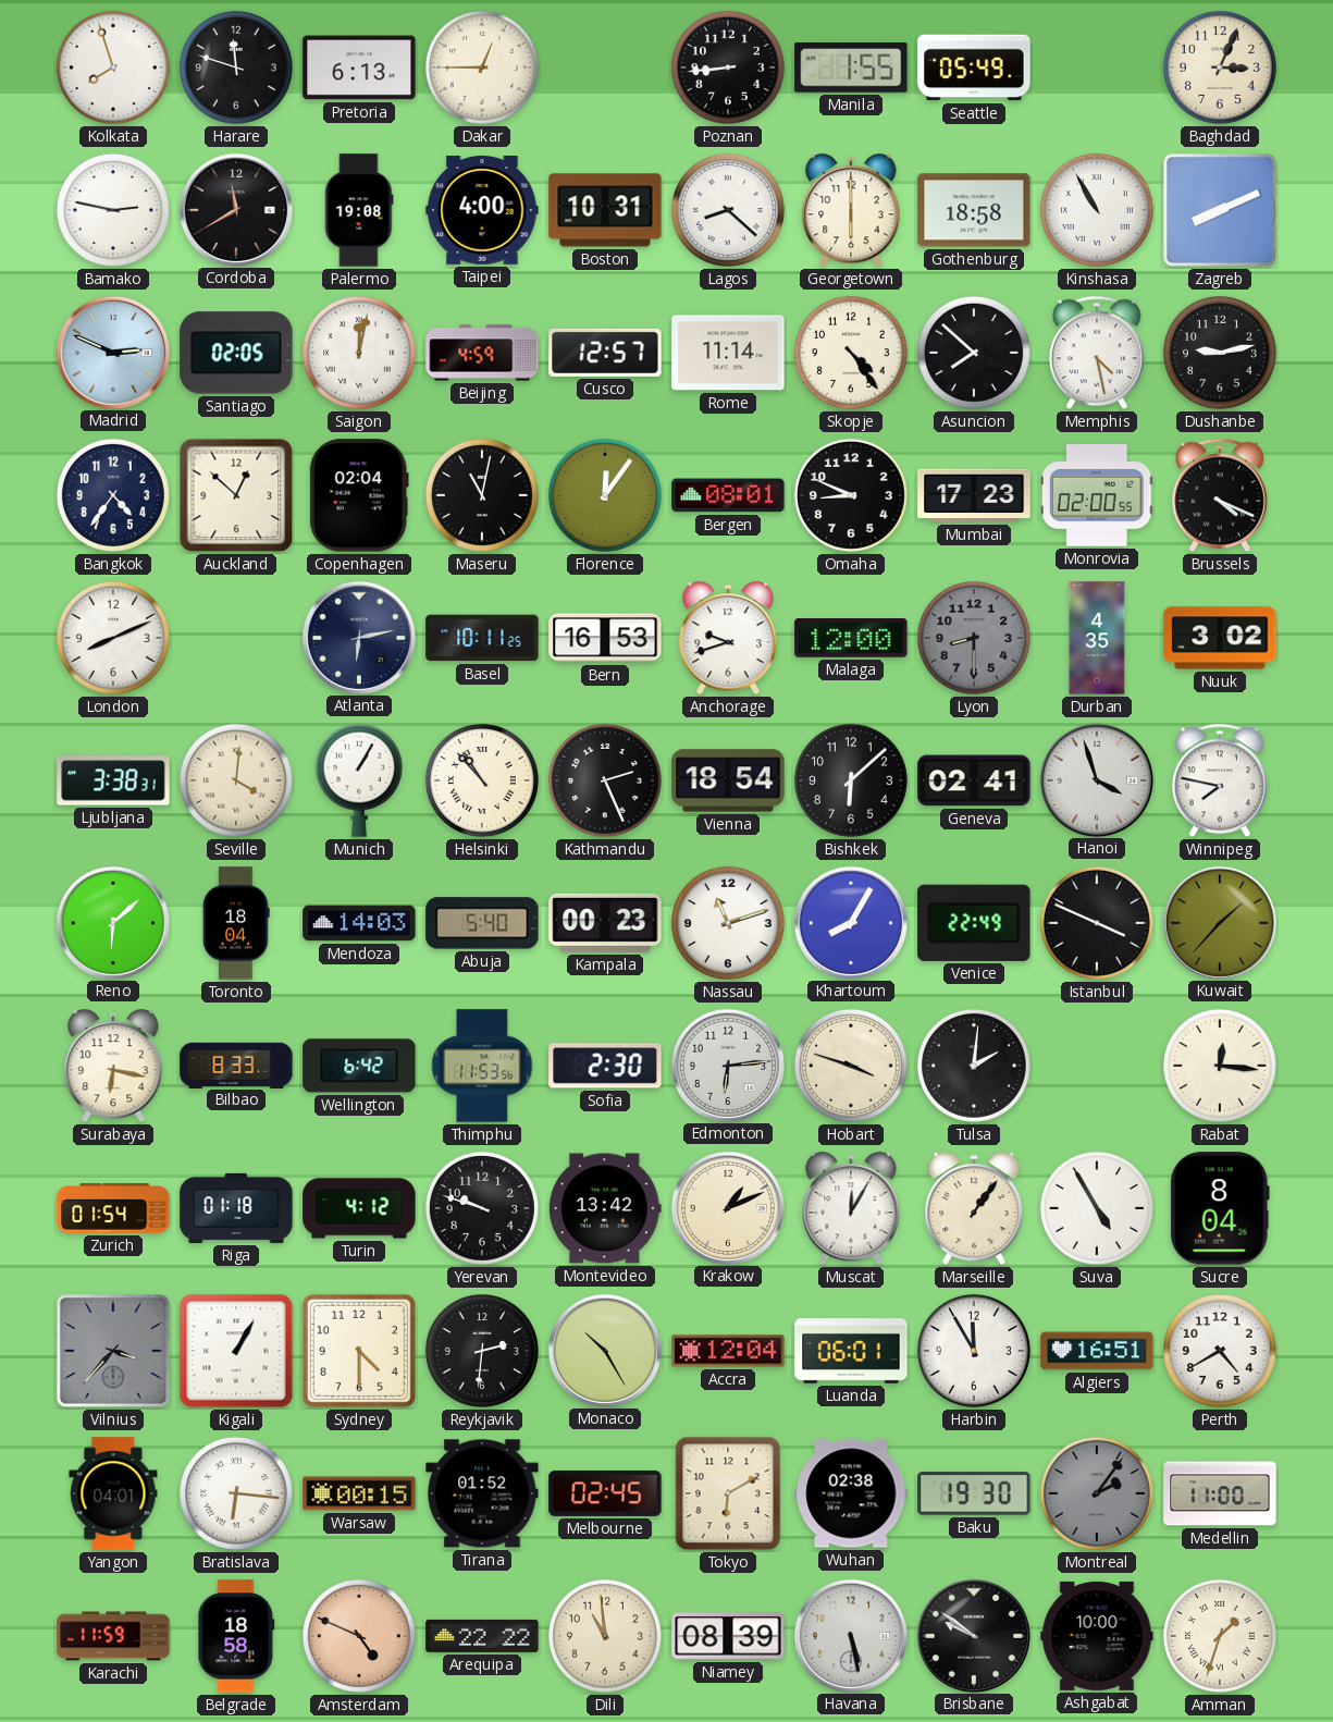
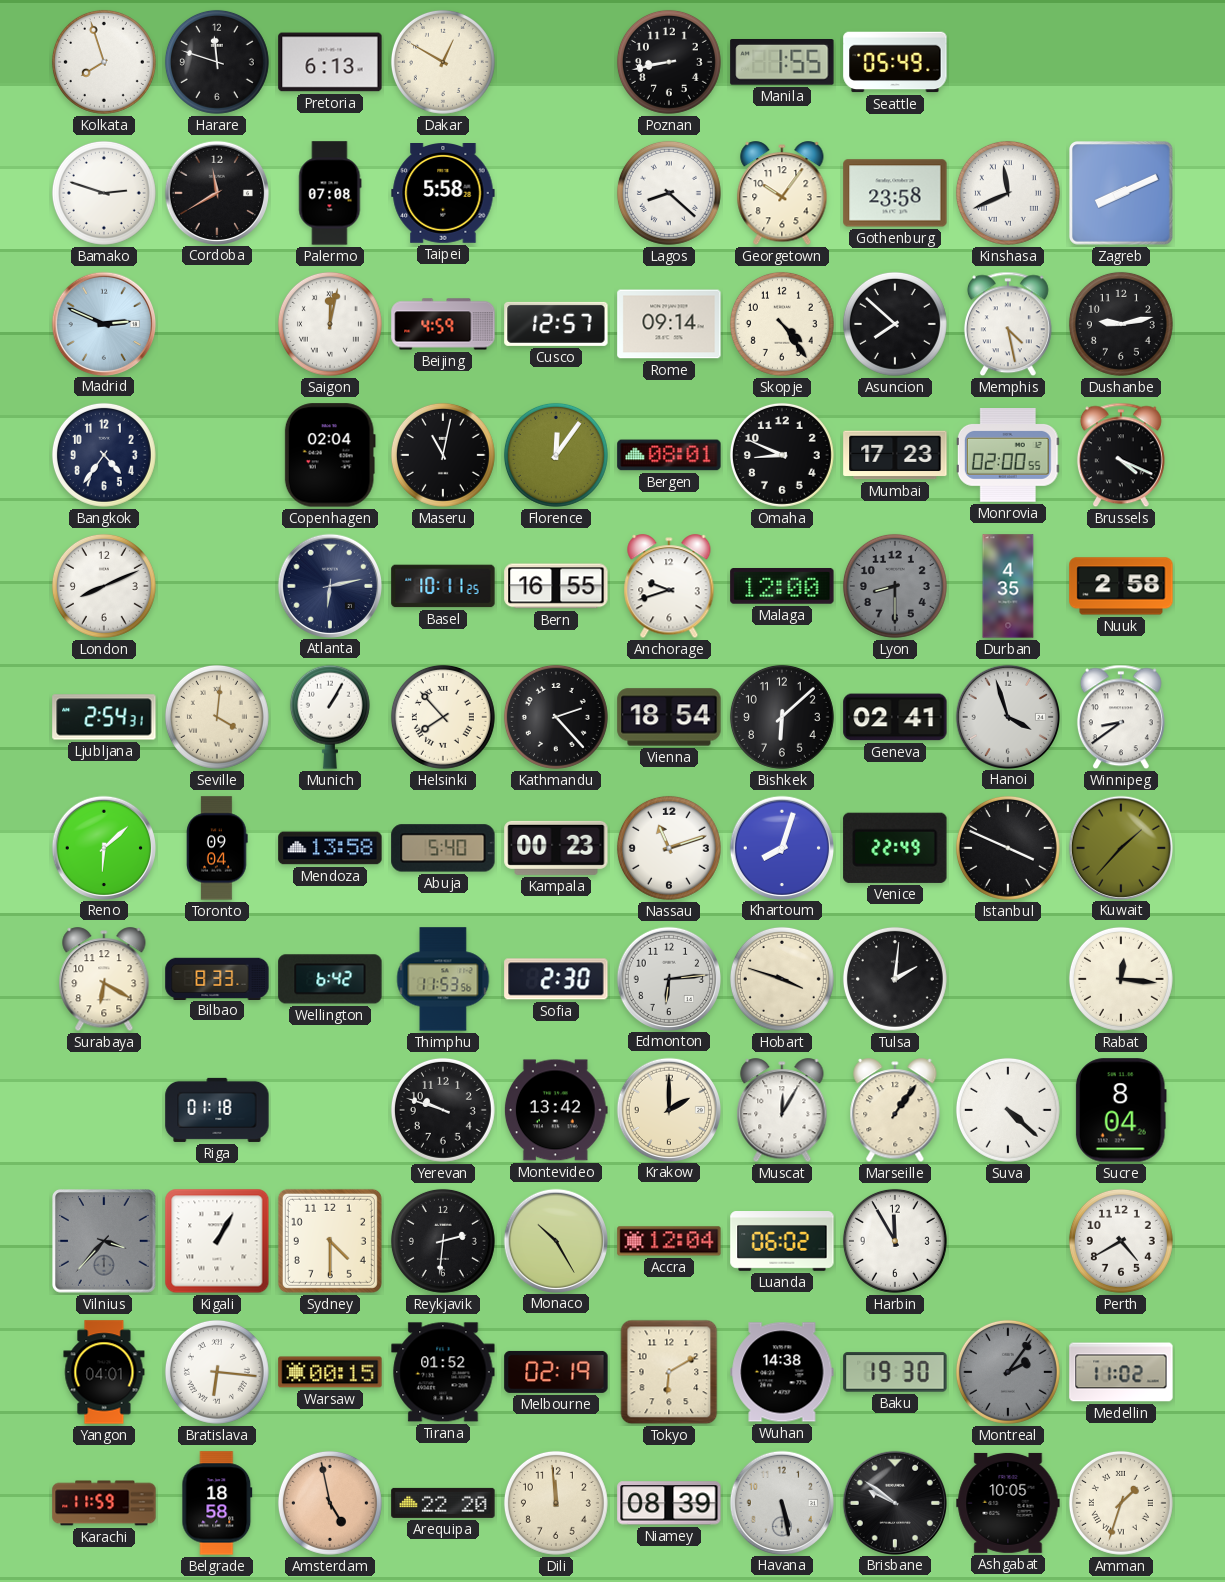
Dakar: 12:45 -> 12:50
Poznan: 8:44 -> 8:43
Baghdad: 3:04 -> none
Bamako: 2:47 -> 2:48
Palermo: 19:08 -> 07:08
Taipei: 4:00 -> 5:58
Boston: 10:31 -> none
Georgetown: 6:00 -> 10:06
Gothenburg: 18:58 -> 23:58
Kinshasa: 10:55 -> 11:41
Santiago: 02:05 -> none
Rome: 11:14 -> 09:14
Auckland: 12:52 -> none
Bern: 16:53 -> 16:55
Nuuk: 3:02 -> 2:58
Ljubljana: 3:38 -> 2:54
Helsinki: 10:53 -> 7:53
Kathmandu: 2:26 -> 2:23
Winnipeg: 7:47 -> 8:39
Toronto: 18:04 -> 09:04
Mendoza: 14:03 -> 13:58
Khartoum: 8:05 -> 8:03
Surabaya: 6:17 -> 6:20
Zurich: 01:54 -> none
Turin: 4:12 -> none
Krakow: 1:11 -> 2:00
Suva: 4:55 -> 4:22
Luanda: 06:01 -> 06:02
Algiers: 16:51 -> none
Melbourne: 02:45 -> 02:19
Wuhan: 02:38 -> 14:38
Medellin: 11:00 -> 11:02
Amsterdam: 4:49 -> 4:58
Arequipa: 22:22 -> 22:20
Dili: 10:59 -> 11:59
Ashgabat: 10:00 -> 10:05
